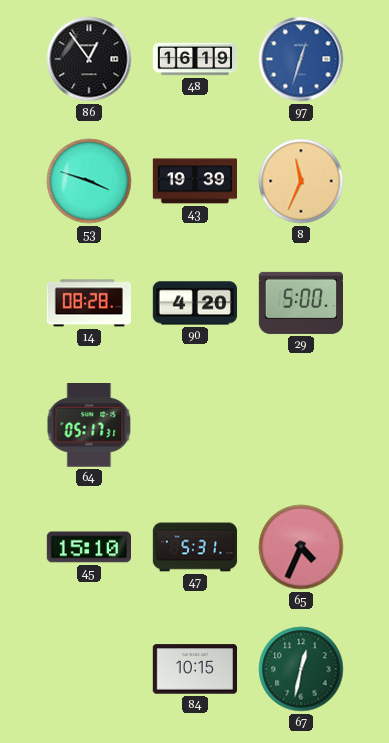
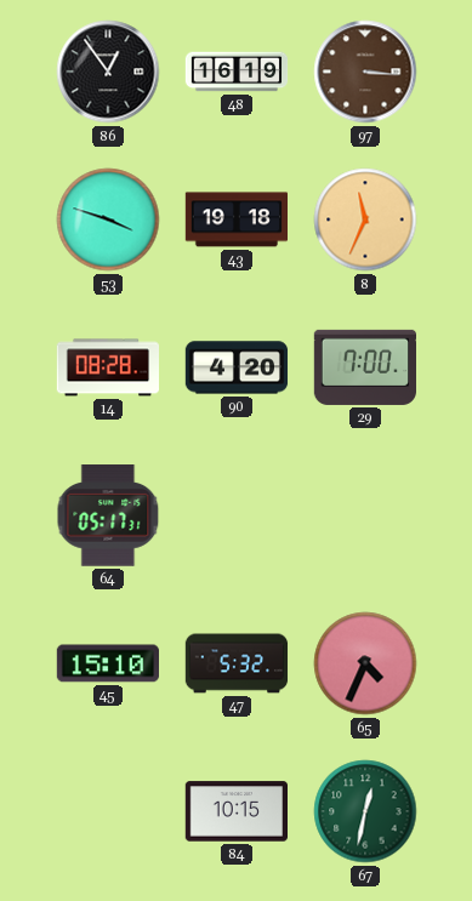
97: 12:33 -> 3:16
97 dial: blue -> brown
43: 19:39 -> 19:18
29: 5:00 -> 7:00
47: 5:31 -> 5:32
